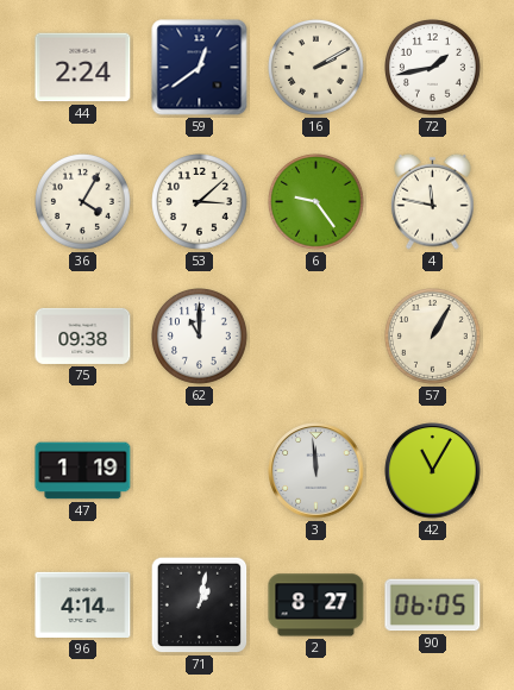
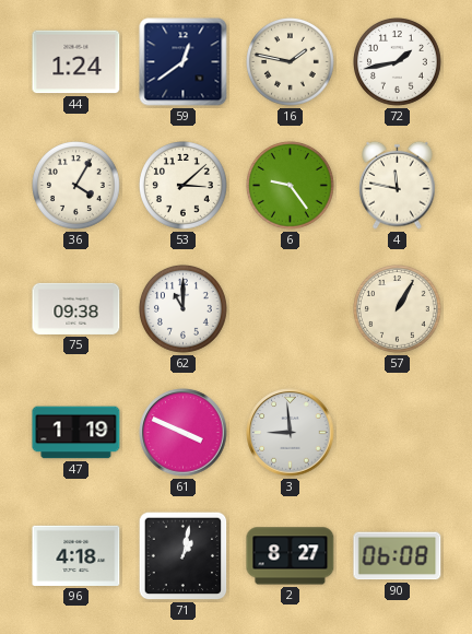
44: 2:24 -> 1:24
16: 2:10 -> 1:47
61: none -> 3:49
3: 11:59 -> 8:59
42: 11:05 -> none
96: 4:14 -> 4:18
90: 06:05 -> 06:08
